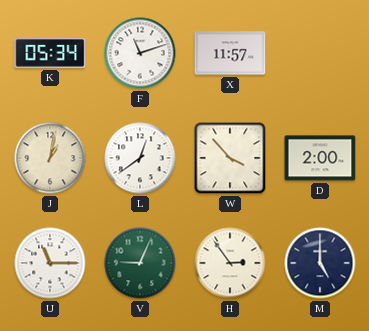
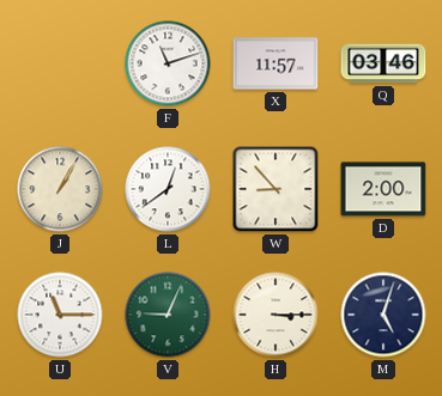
K: 05:34 -> none
Q: none -> 03:46
J: 1:02 -> 1:05
W: 3:53 -> 8:53
H: 2:54 -> 3:15
M: 5:00 -> 5:03
